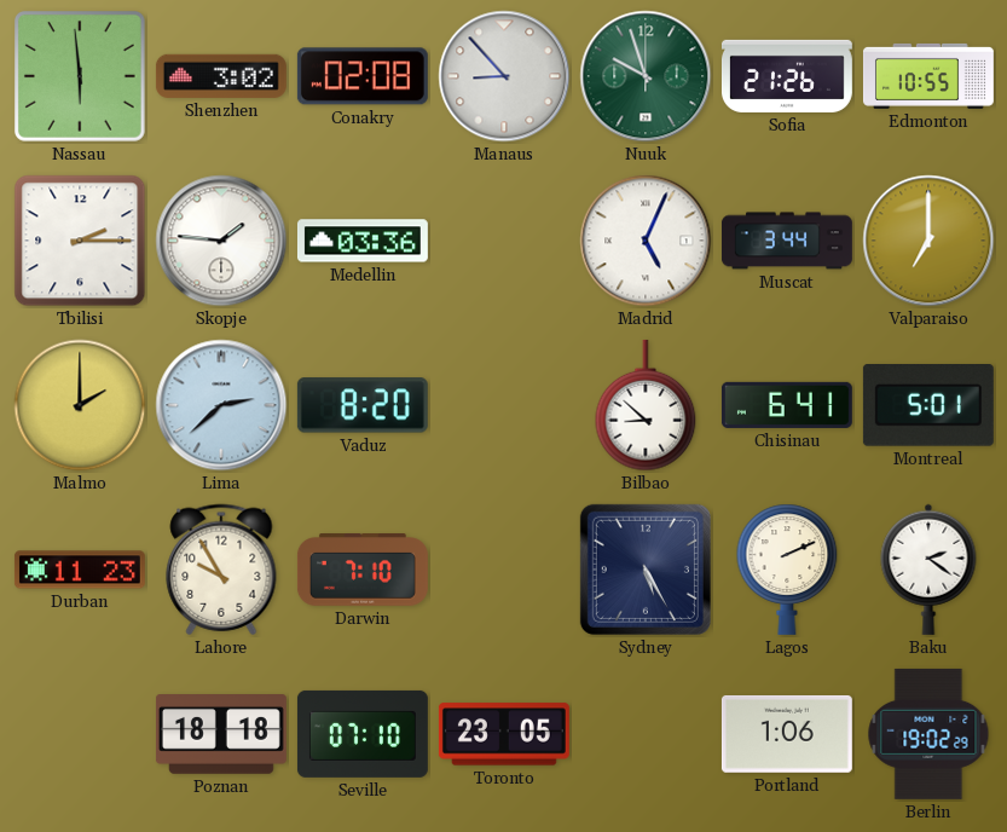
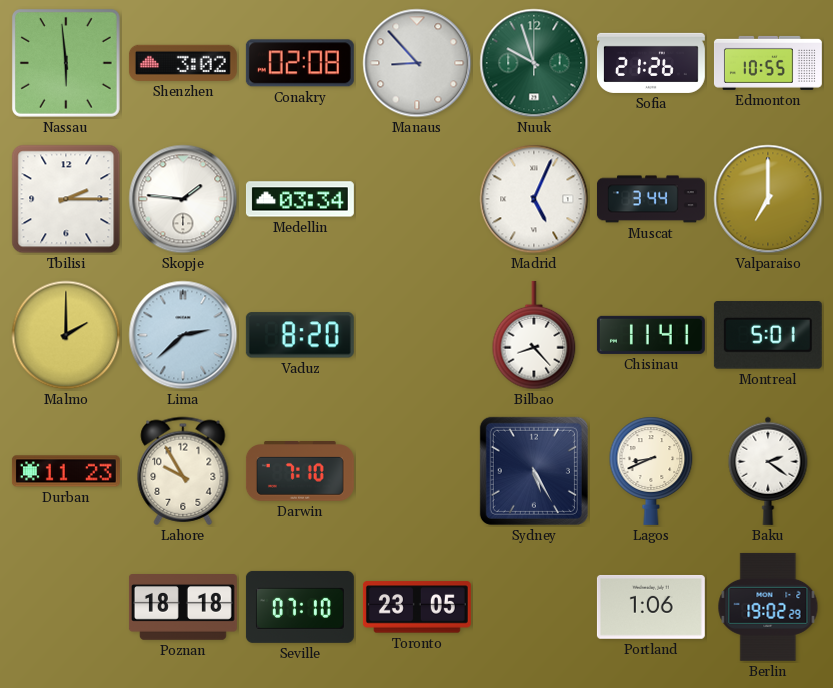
Medellin: 03:36 -> 03:34
Bilbao: 8:52 -> 8:23
Chisinau: 6:41 -> 11:41
Lagos: 2:11 -> 8:41
